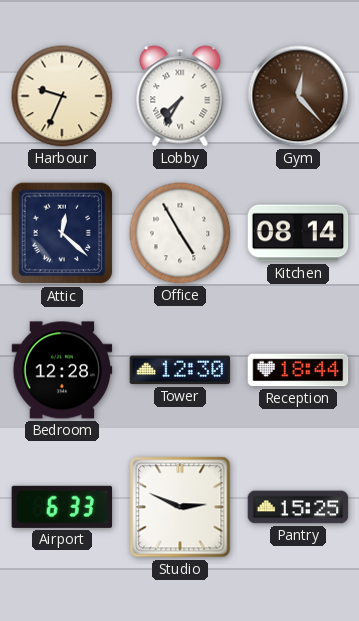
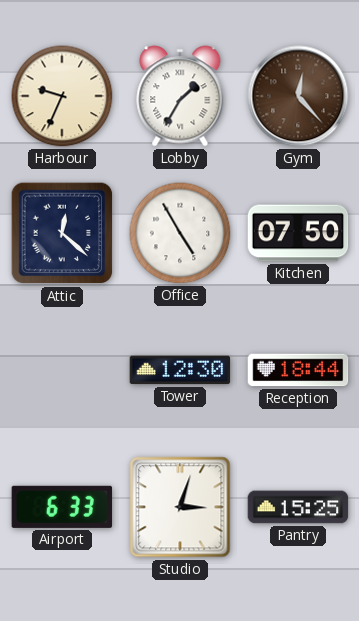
Lobby: 7:35 -> 1:35
Kitchen: 08:14 -> 07:50
Bedroom: 12:28 -> none
Studio: 2:49 -> 3:03
